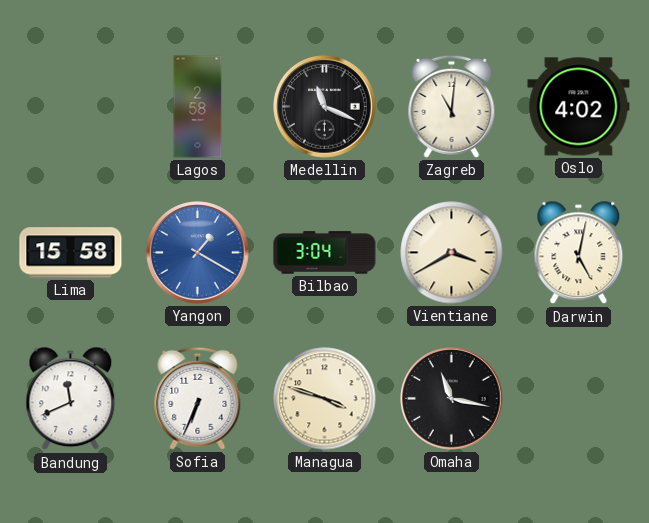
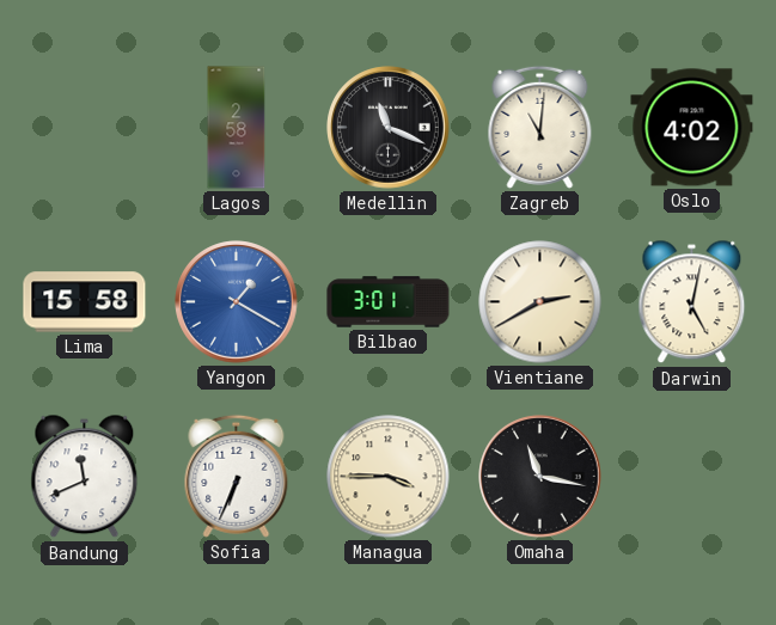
Bilbao: 3:04 -> 3:01
Vientiane: 3:40 -> 2:40
Managua: 3:48 -> 3:45
